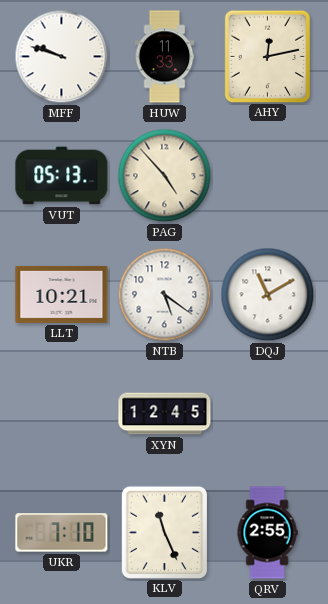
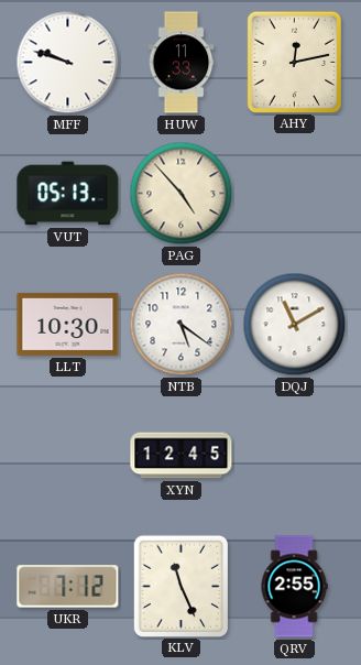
LLT: 10:21 -> 10:30
UKR: 7:10 -> 7:12
